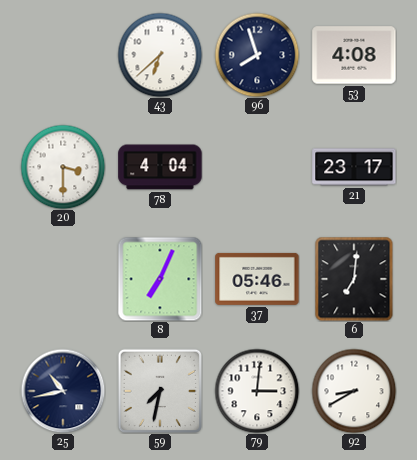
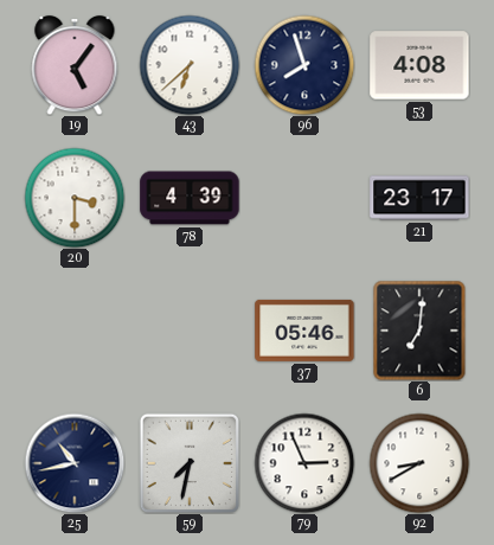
19: none -> 5:06
78: 4:04 -> 4:39
8: 7:04 -> none
79: 3:01 -> 2:56
